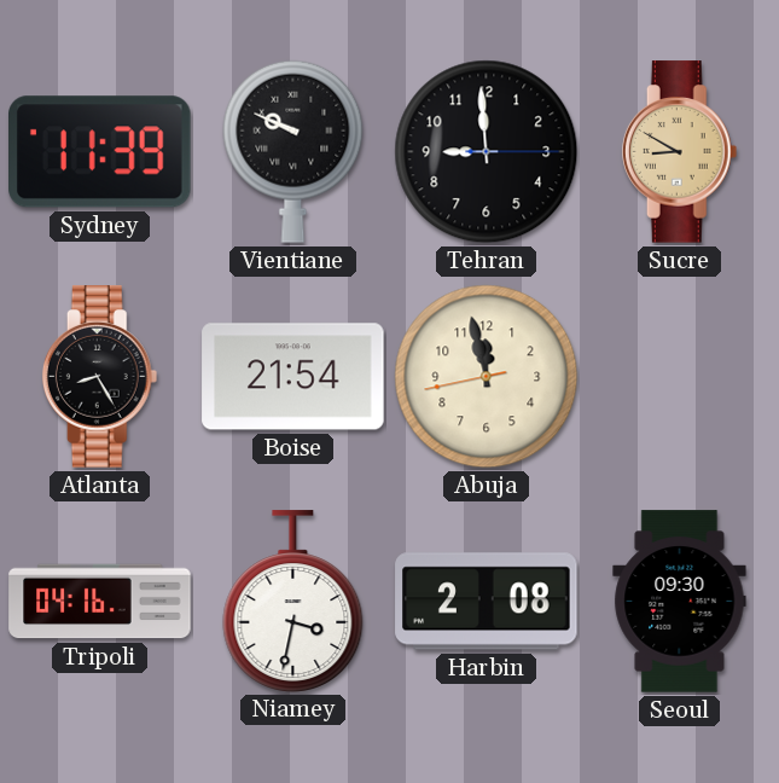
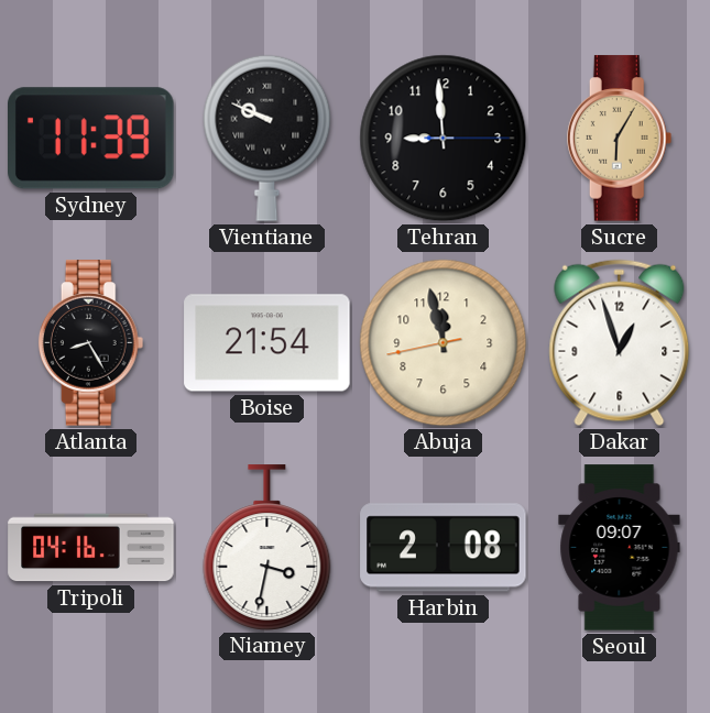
Sucre: 8:50 -> 6:05
Dakar: none -> 12:57
Seoul: 09:30 -> 09:07
